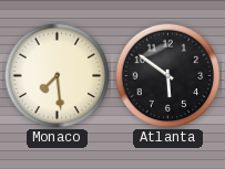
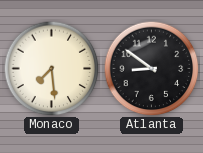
Atlanta: 5:51 -> 8:51
